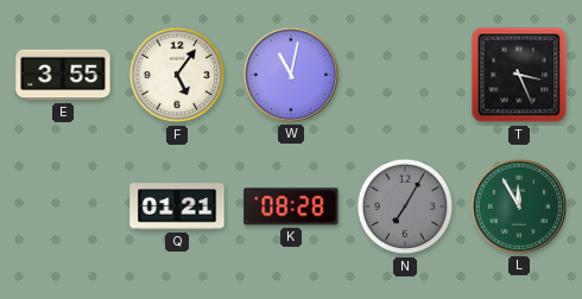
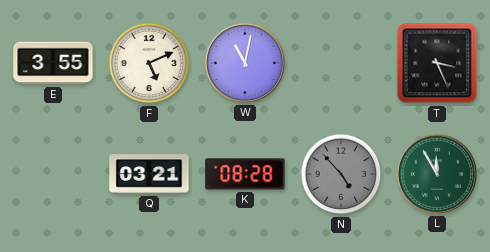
F: 5:06 -> 5:11
Q: 01:21 -> 03:21
N: 7:05 -> 4:53
